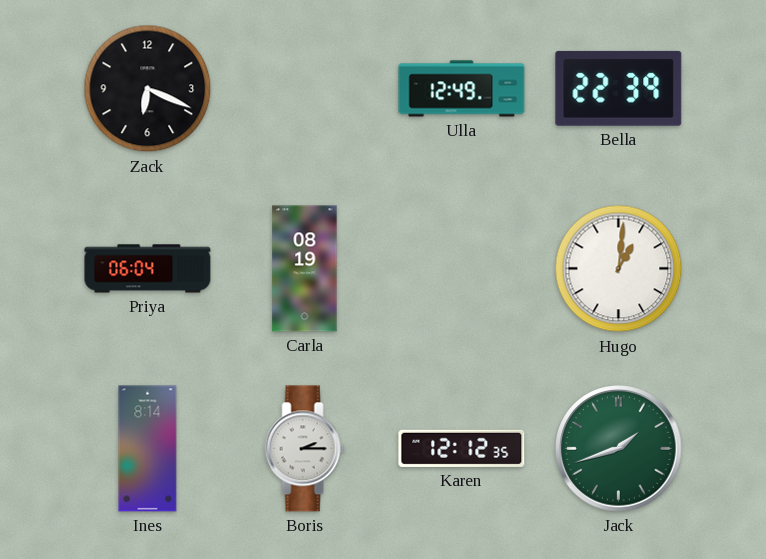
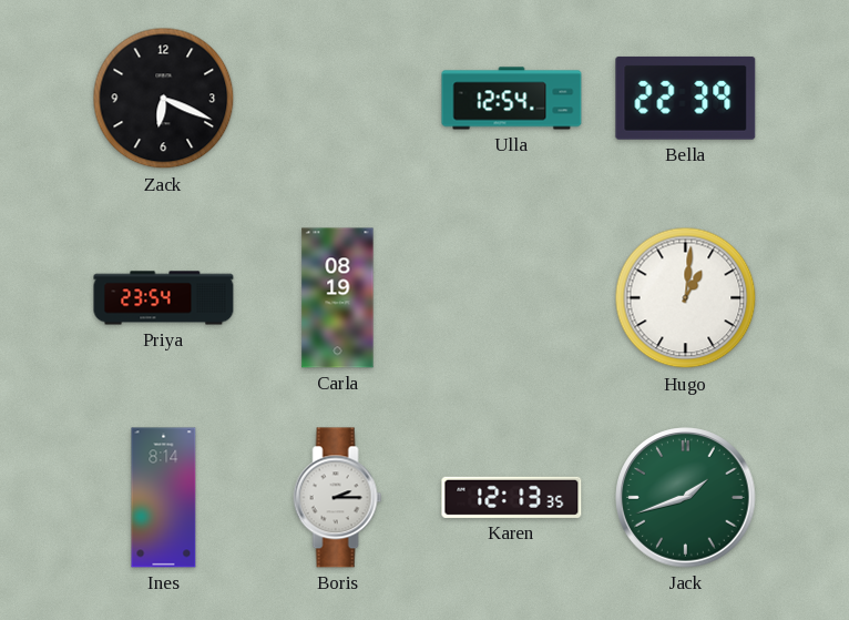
Ulla: 12:49 -> 12:54
Priya: 06:04 -> 23:54
Karen: 12:12 -> 12:13
